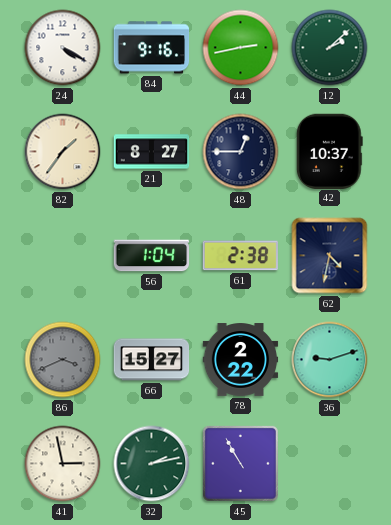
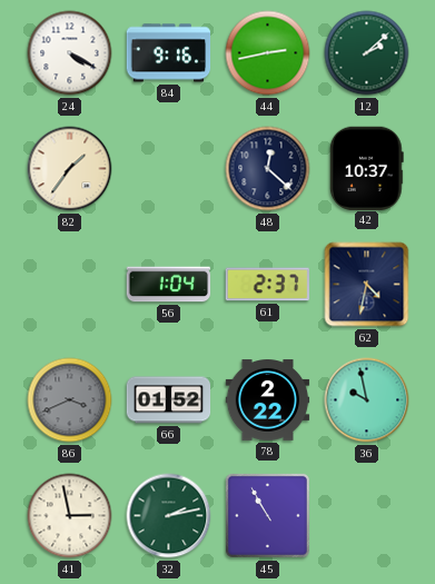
21: 8:27 -> none
48: 12:45 -> 12:22
61: 2:38 -> 2:37
66: 15:27 -> 01:52
36: 9:12 -> 9:58
